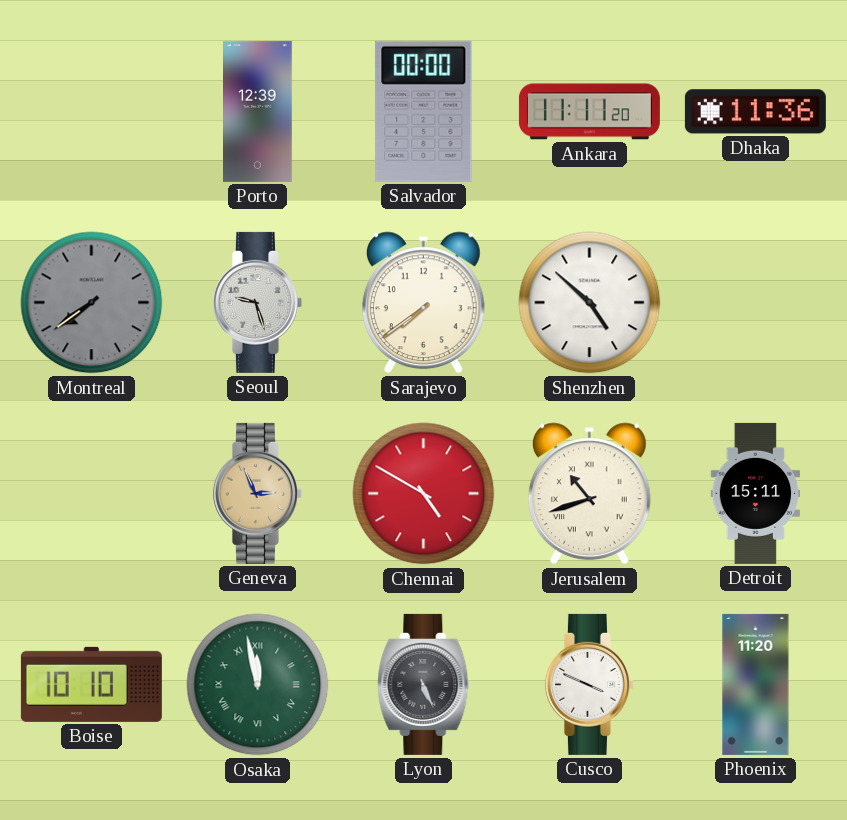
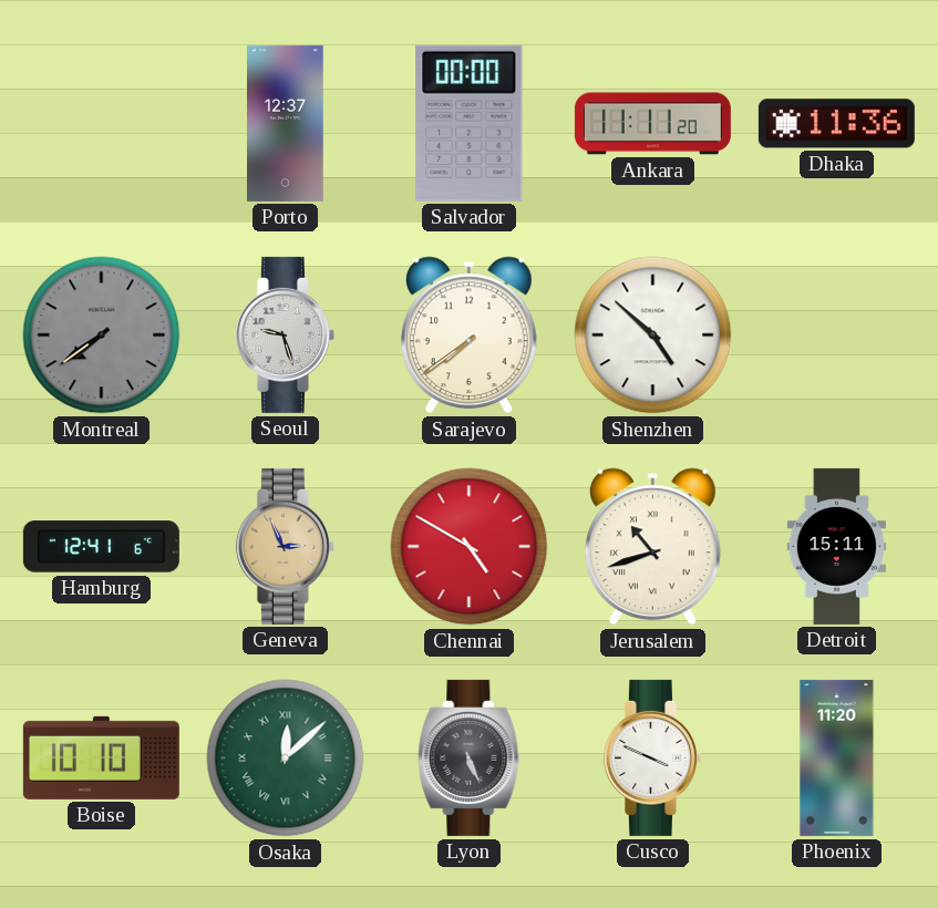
Porto: 12:39 -> 12:37
Hamburg: none -> 12:41
Osaka: 11:58 -> 12:08
